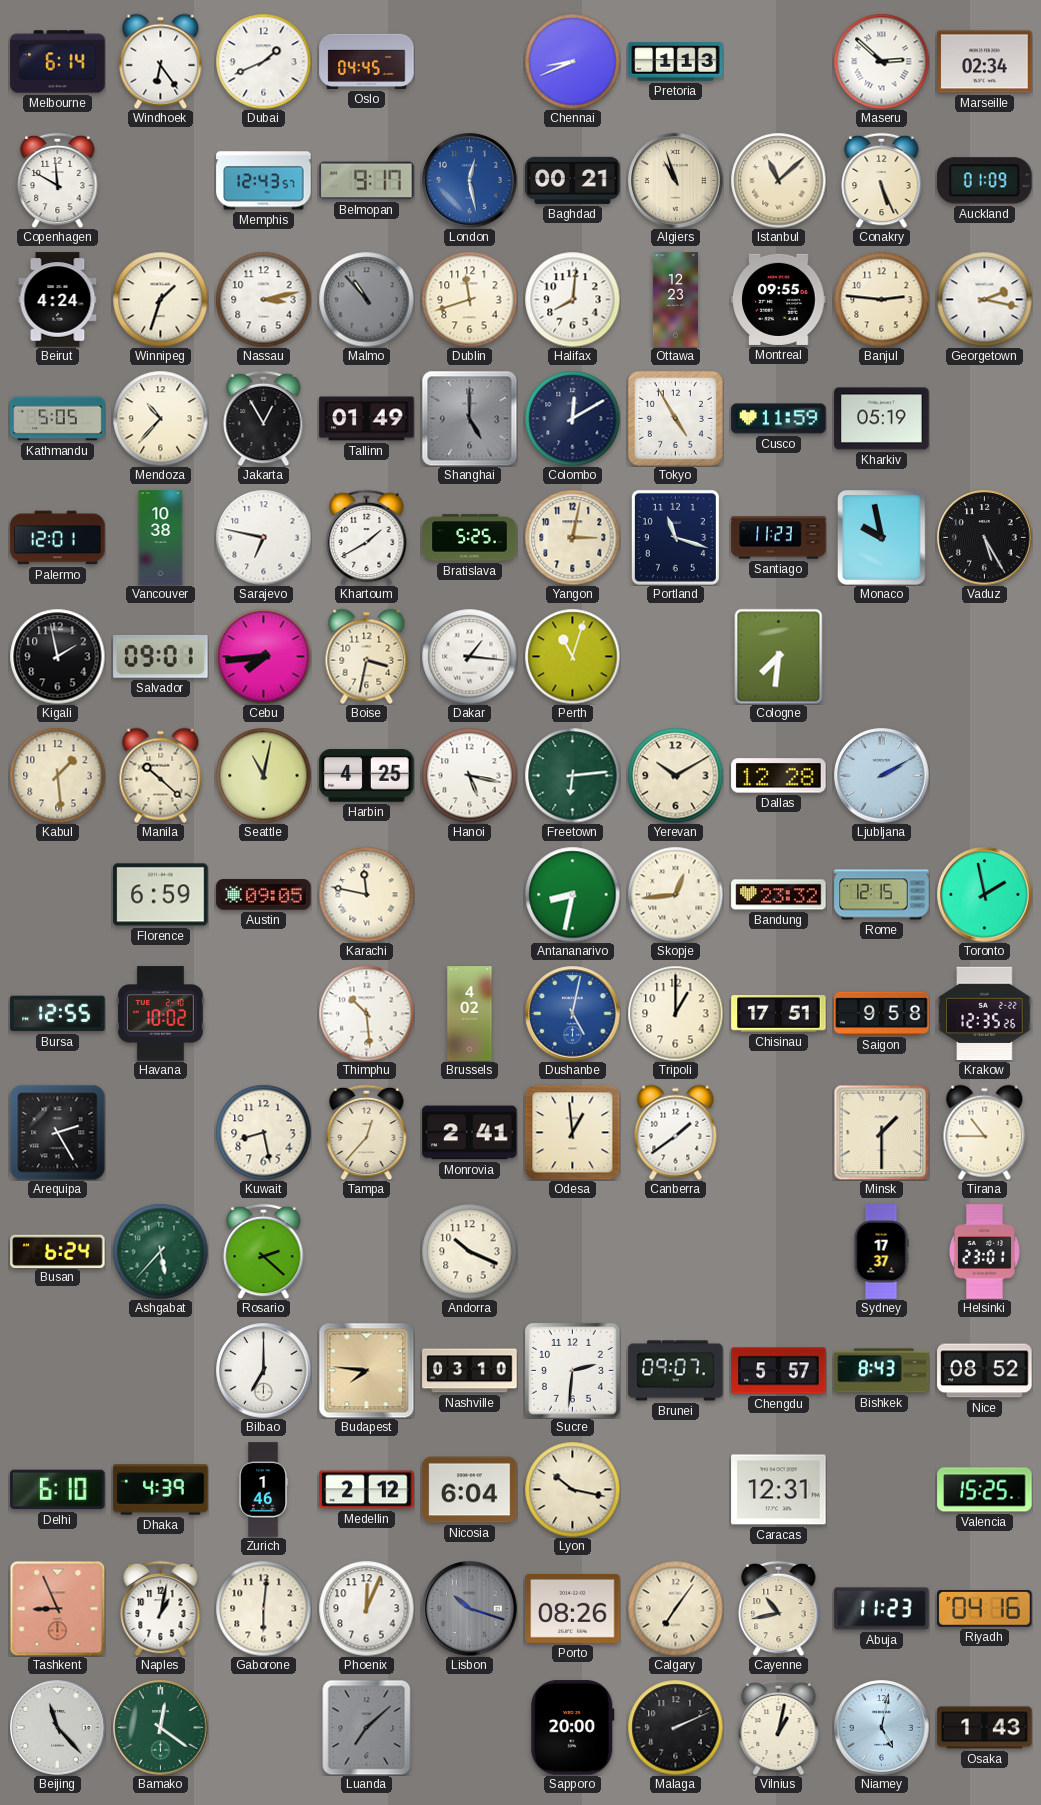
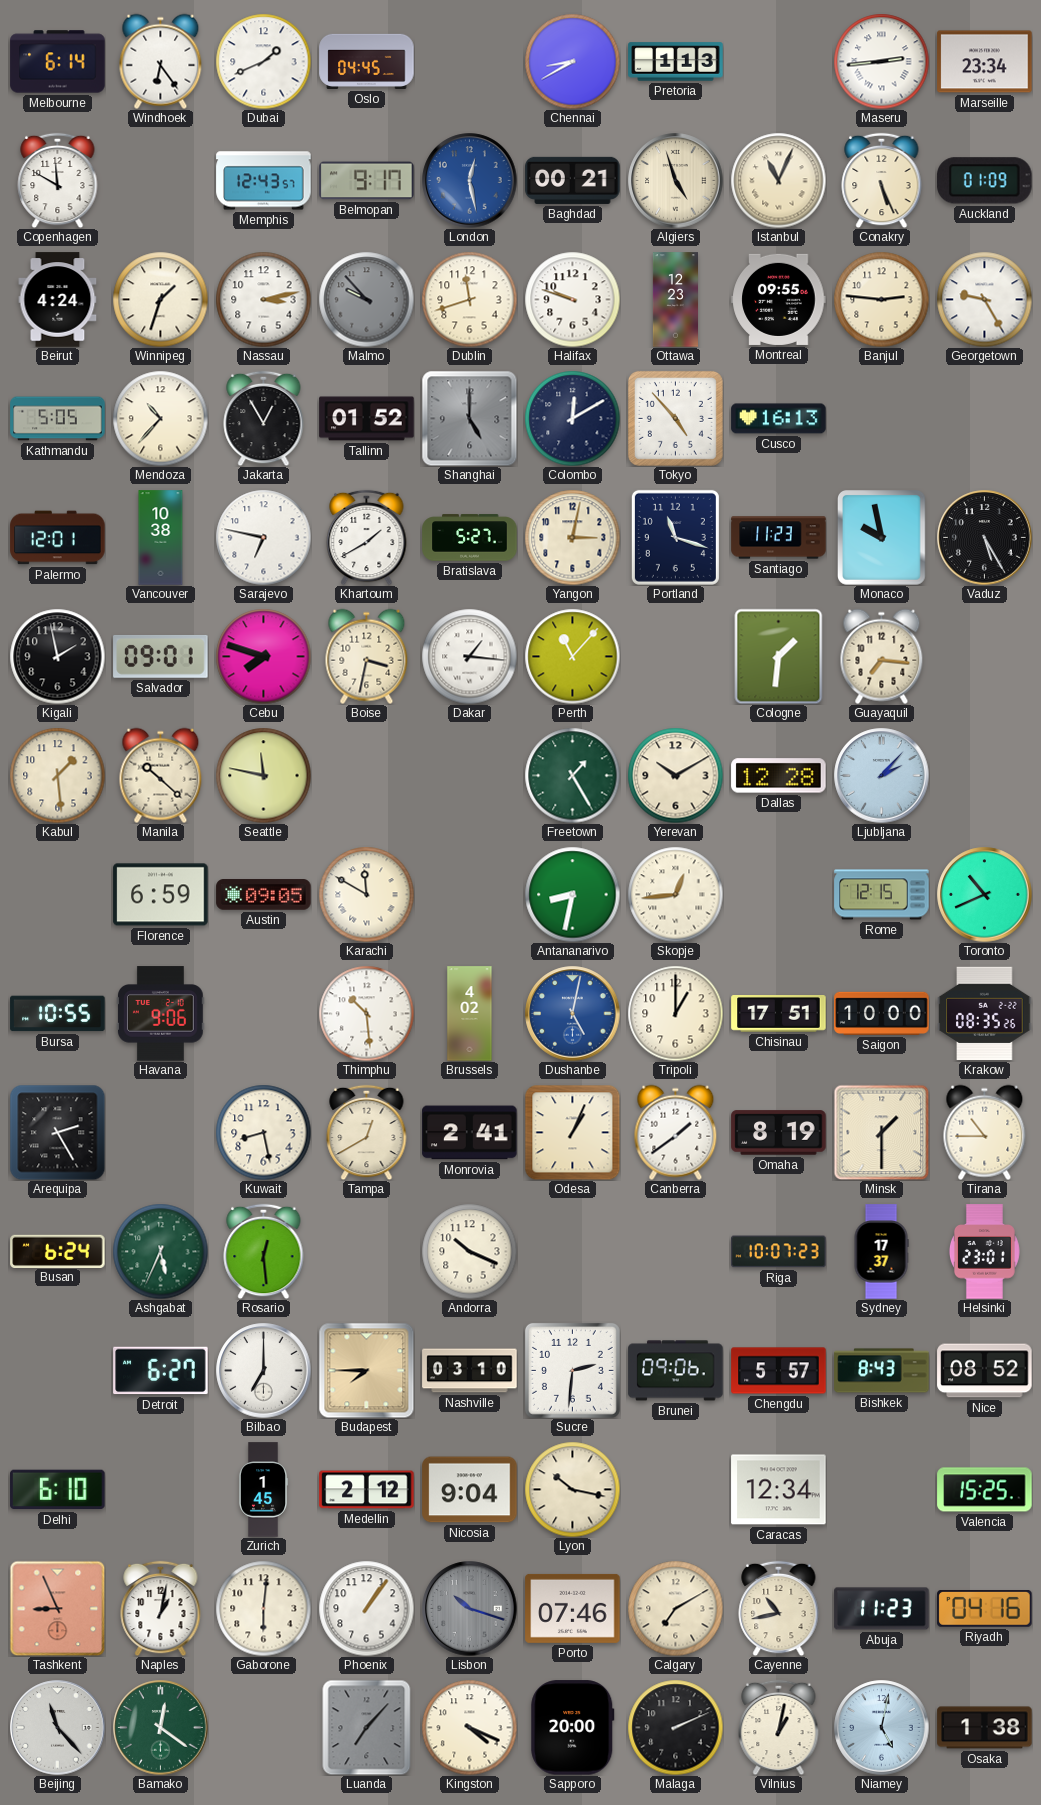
Chennai: 8:41 -> 8:40
Maseru: 2:52 -> 2:44
Marseille: 02:34 -> 23:34
Algiers: 10:57 -> 4:57
Istanbul: 11:08 -> 11:04
Malmo: 10:53 -> 9:53
Halifax: 8:01 -> 9:48
Georgetown: 2:17 -> 9:25
Tallinn: 01:49 -> 01:52
Tokyo: 4:55 -> 4:53
Cusco: 11:59 -> 16:13
Kharkiv: 05:19 -> none
Bratislava: 5:25 -> 5:27
Cebu: 7:44 -> 7:48
Perth: 11:03 -> 11:07
Cologne: 7:31 -> 1:31
Guayaquil: none -> 7:16
Seattle: 11:02 -> 11:47
Harbin: 4:25 -> none
Hanoi: 5:17 -> none
Freetown: 6:14 -> 1:25
Ljubljana: 2:10 -> 2:07
Karachi: 11:47 -> 11:50
Bandung: 23:32 -> none
Toronto: 1:58 -> 10:41
Bursa: 12:55 -> 10:55
Havana: 10:02 -> 9:06
Saigon: 9:58 -> 10:00
Krakow: 12:35 -> 08:35
Tampa: 12:37 -> 12:40
Odesa: 12:59 -> 1:04
Omaha: none -> 8:19
Ashgabat: 5:37 -> 5:34
Rosario: 2:22 -> 12:29
Riga: none -> 10:07
Detroit: none -> 6:27
Budapest: 7:46 -> 7:45
Brunei: 09:07 -> 09:06
Dhaka: 4:39 -> none
Zurich: 1:46 -> 1:45
Nicosia: 6:04 -> 9:04
Caracas: 12:31 -> 12:34
Phoenix: 12:04 -> 1:06
Porto: 08:26 -> 07:46
Calgary: 7:06 -> 7:10
Luanda: 7:08 -> 7:07
Kingston: none -> 4:19
Osaka: 1:43 -> 1:38
